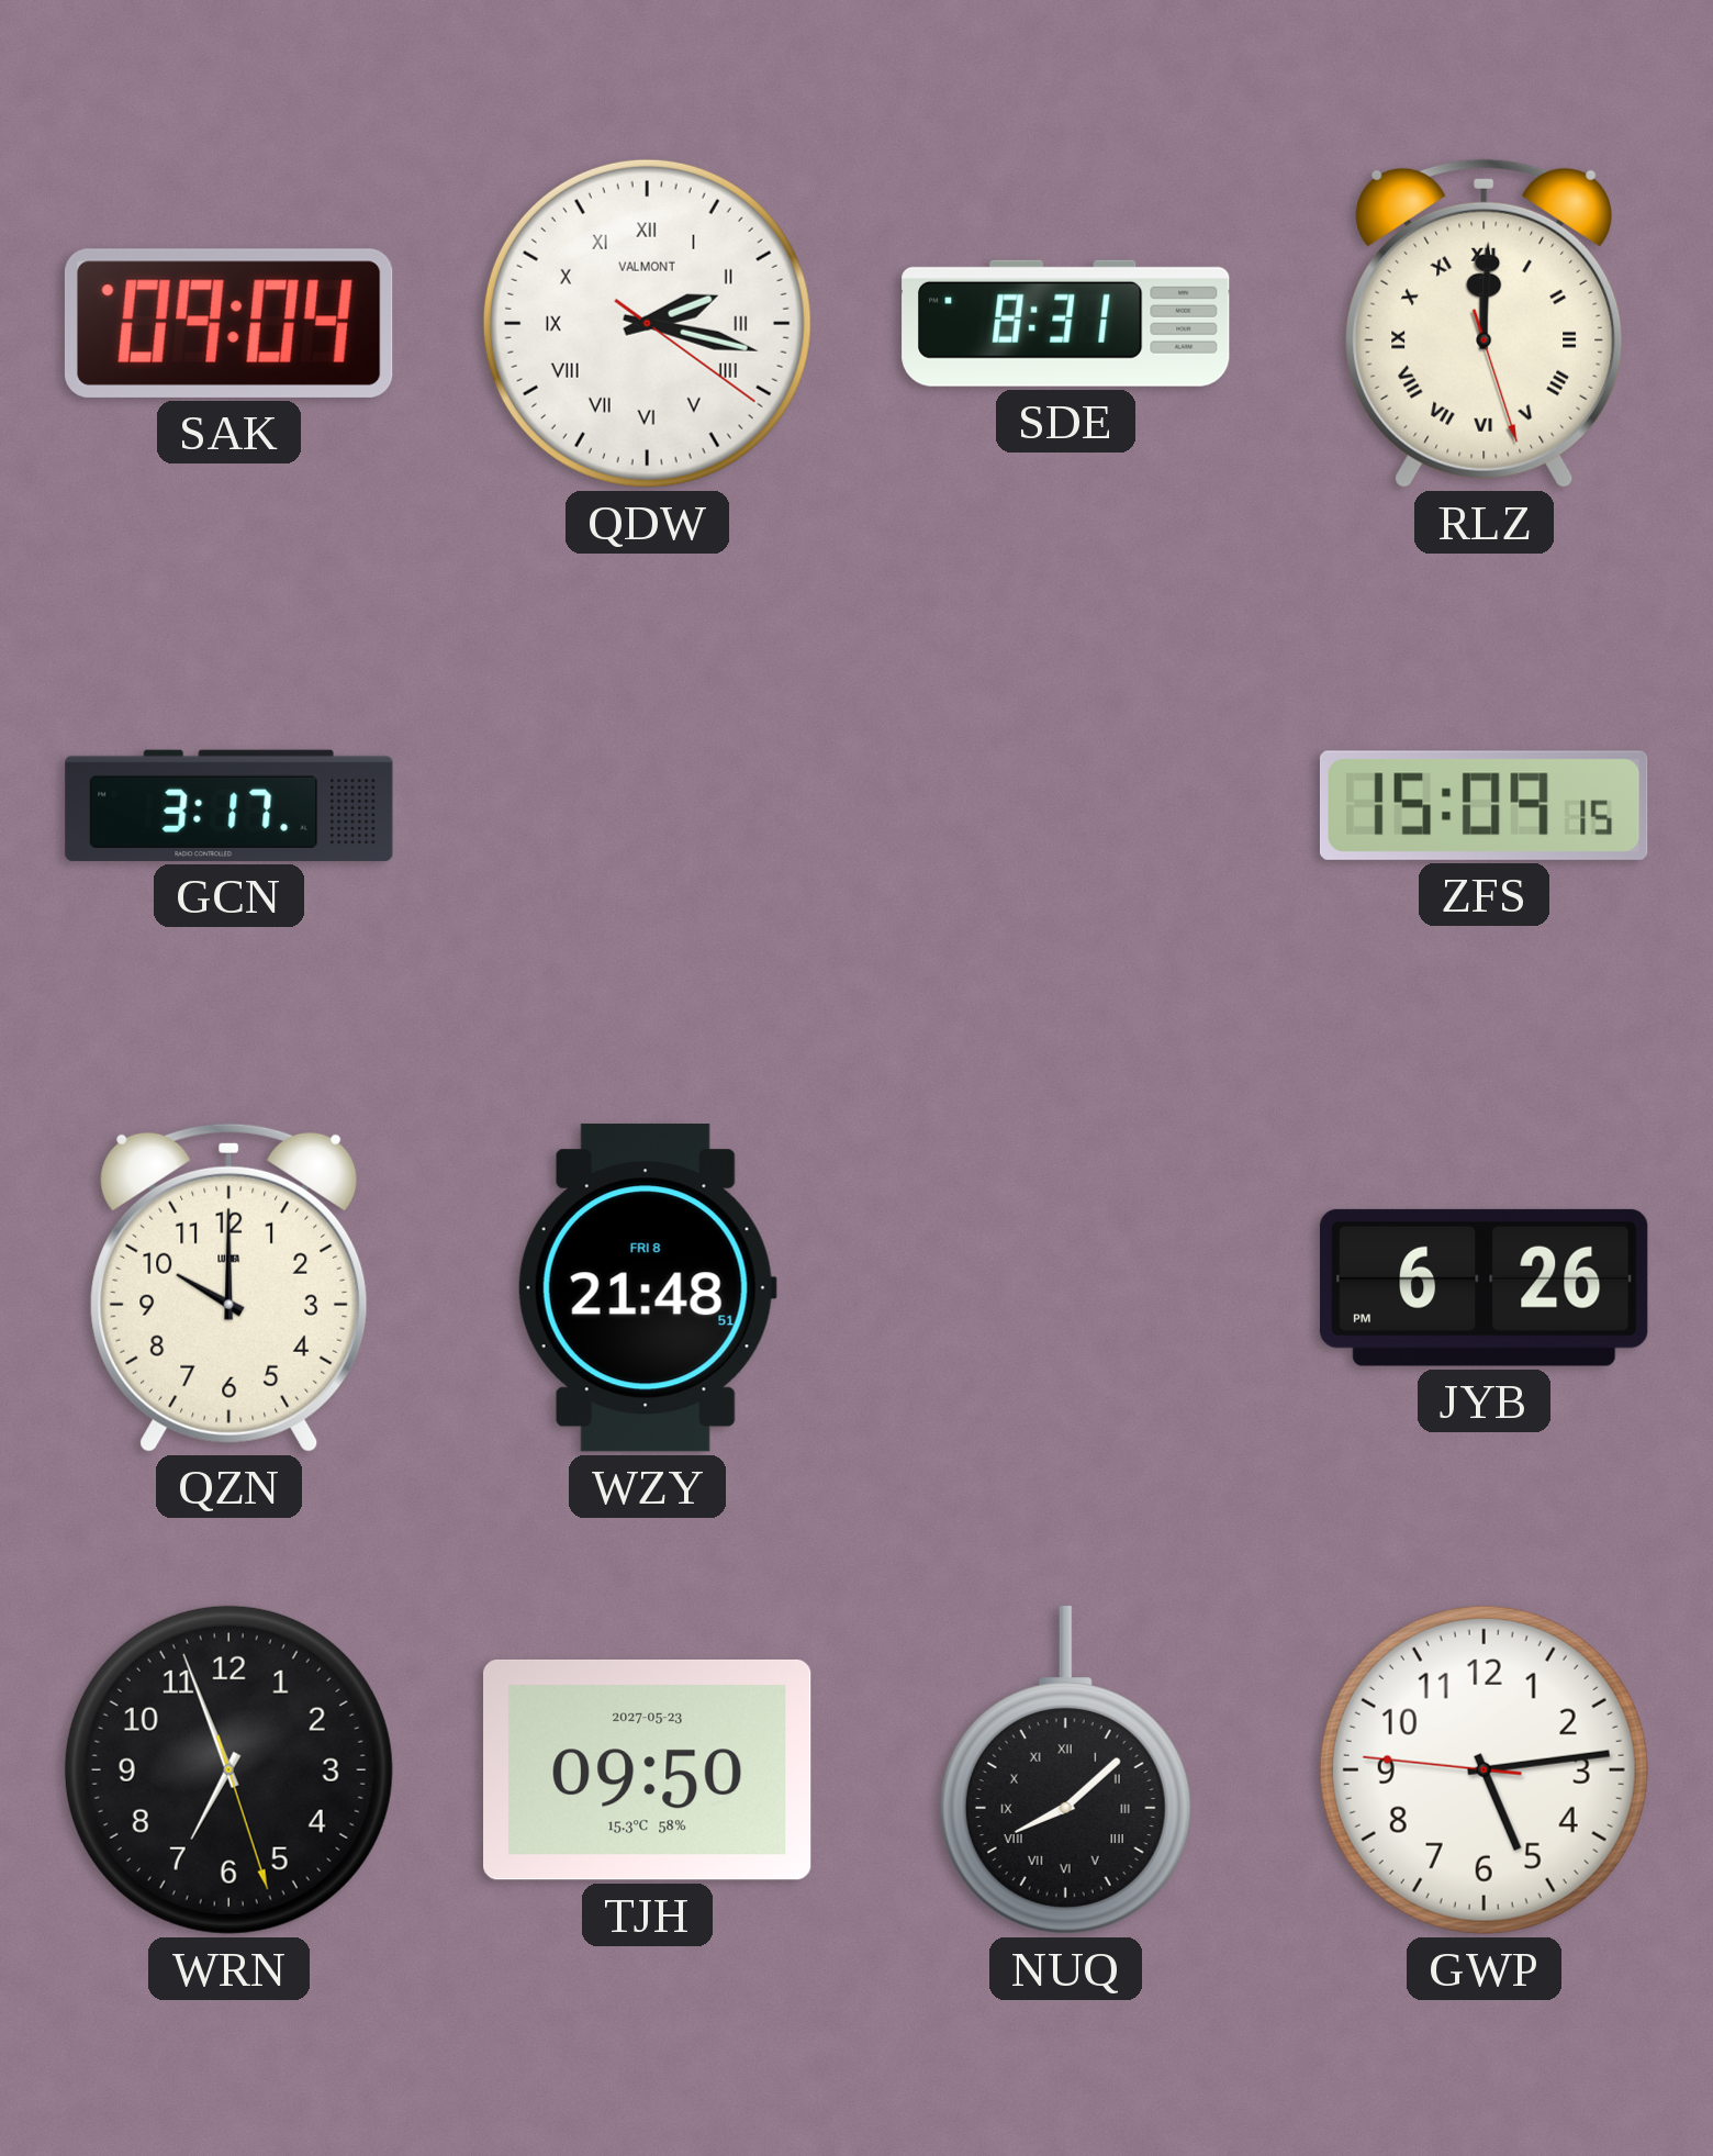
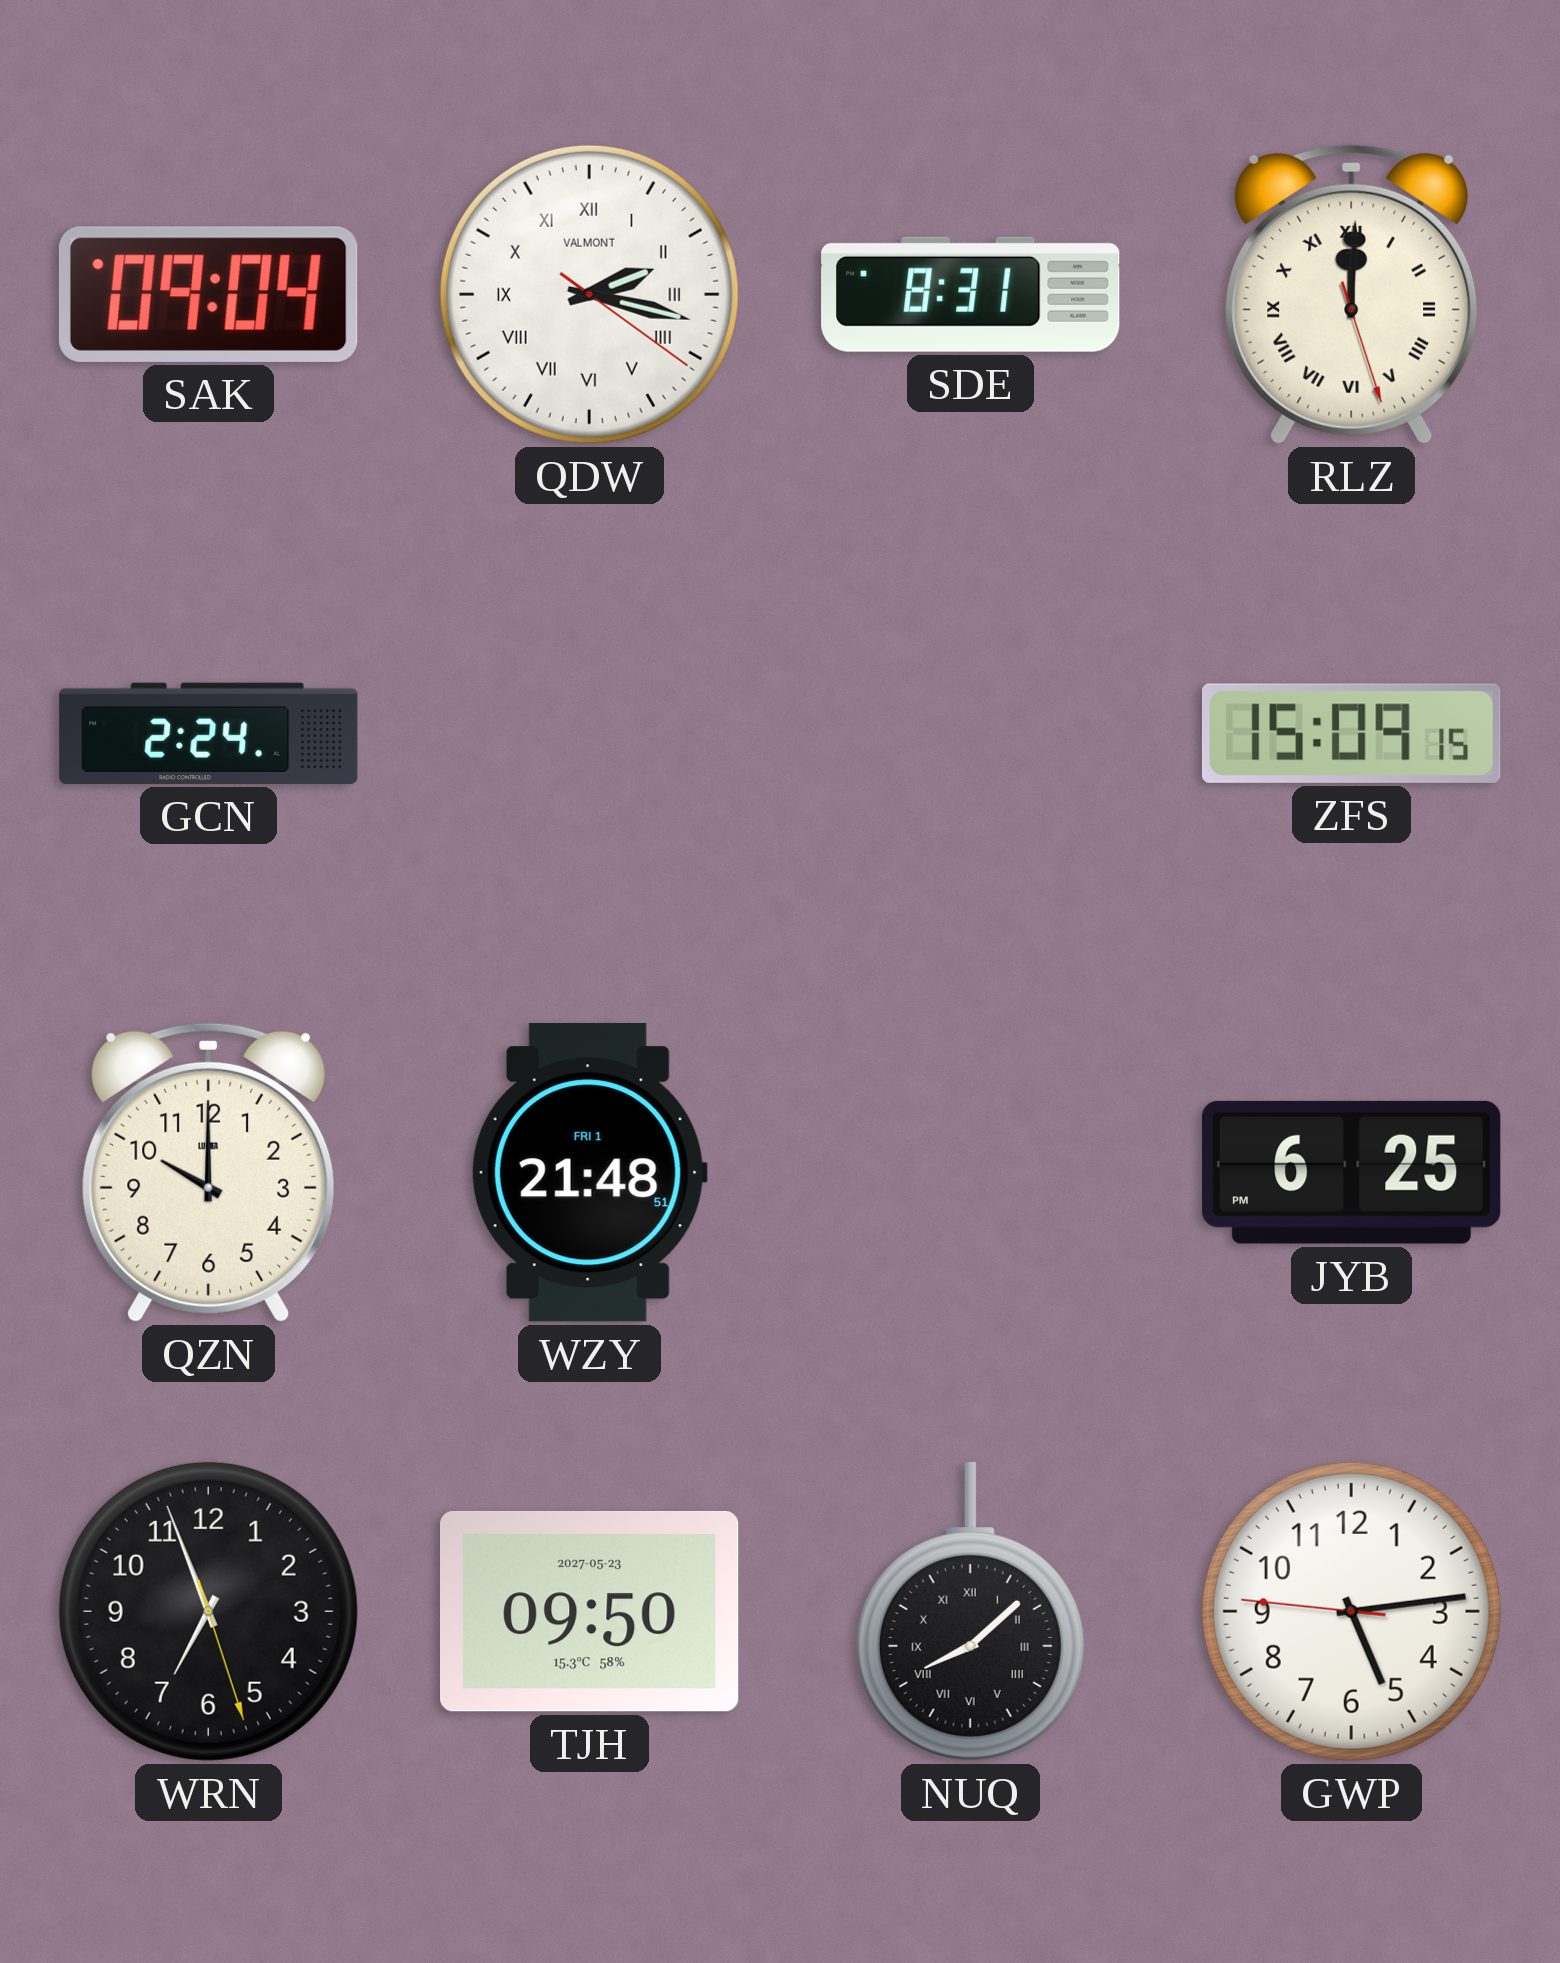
GCN: 3:17 -> 2:24
WZY date: FRI 8 -> FRI 1
JYB: 6:26 -> 6:25
